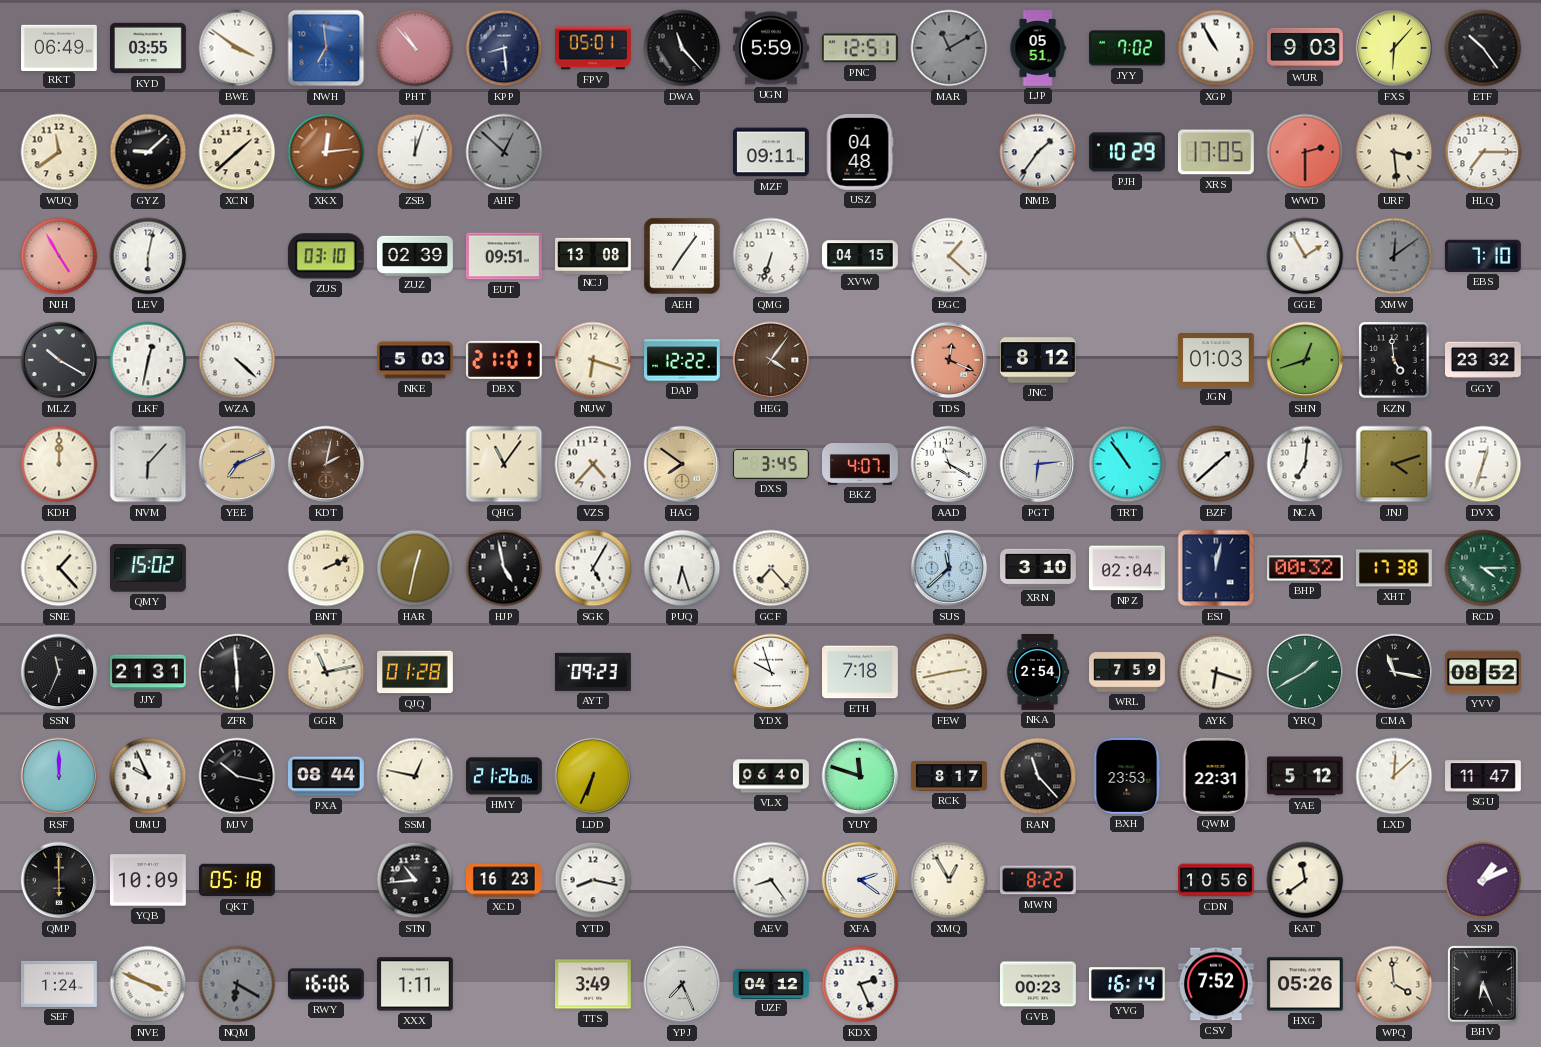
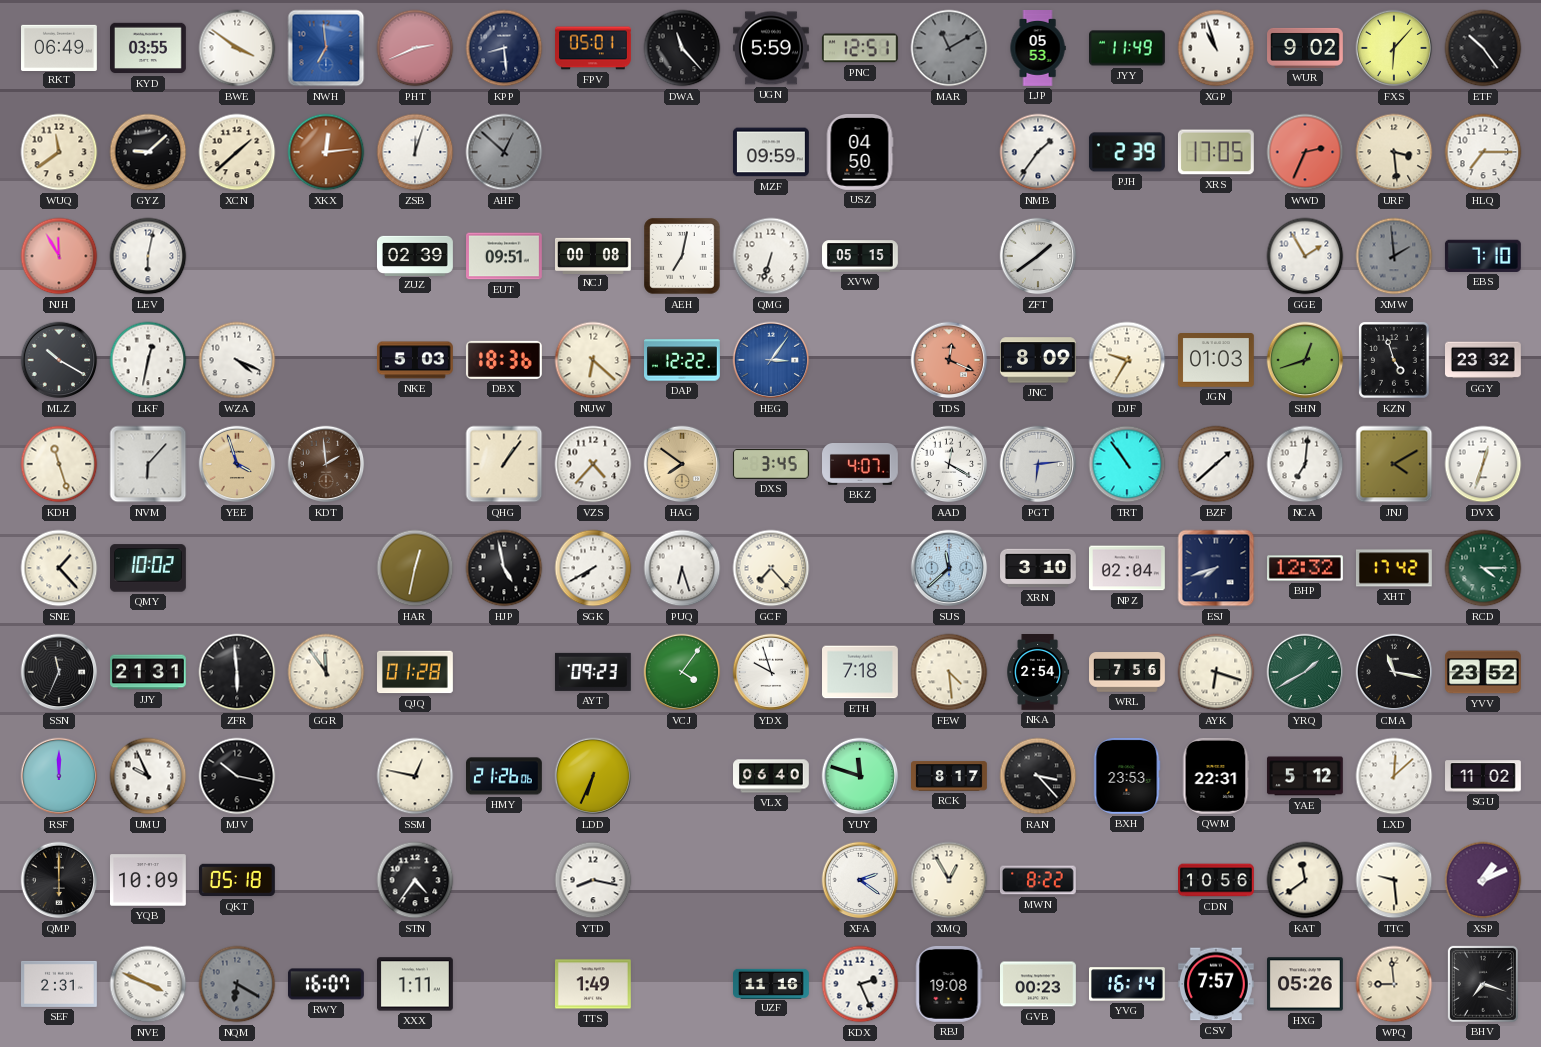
PHT: 10:53 -> 2:41
LJP: 05:51 -> 05:53
JYY: 7:02 -> 11:49
XGP: 10:55 -> 10:57
WUR: 9:03 -> 9:02
MZF: 09:11 -> 09:59
USZ: 04:48 -> 04:50
PJH: 10:29 -> 2:39
WWD: 2:30 -> 2:34
NJH: 4:55 -> 11:55
ZUS: 03:10 -> none
NCJ: 13:08 -> 00:08
AEH: 7:06 -> 7:02
XVW: 04:15 -> 05:15
BGC: 1:22 -> none
ZFT: none -> 1:39
XMW: 12:09 -> 1:59
WZA: 4:22 -> 4:19
DBX: 21:01 -> 18:36
NUW: 6:18 -> 6:22
HEG: 4:06 -> 3:06
HEG dial: brown -> blue
JNC: 8:12 -> 8:09
DJF: none -> 9:35
KZN: 4:59 -> 4:57
KDH: 12:00 -> 11:27
YEE: 7:11 -> 3:57
KDT: 2:02 -> 1:59
QHG: 11:06 -> 1:06
AAD: 11:20 -> 12:20
JNJ: 4:12 -> 4:10
QMY: 15:02 -> 10:02
BNT: 2:11 -> none
SGK: 5:05 -> 7:40
ESJ: 12:02 -> 7:42
BHP: 00:32 -> 12:32
XHT: 17:38 -> 17:42
GGR: 11:13 -> 11:54
VCJ: none -> 4:06
FEW: 2:43 -> 4:29
WRL: 7:59 -> 7:56
YVV: 08:52 -> 23:52
PXA: 08:44 -> none
RAN: 11:23 -> 3:23
SGU: 11:47 -> 11:02
STN: 10:44 -> 4:36
XCD: 16:23 -> none
AEV: 8:24 -> none
TTC: none -> 9:29
SEF: 1:24 -> 2:31
RWY: 16:06 -> 16:07
TTS: 3:49 -> 1:49
YPJ: 7:26 -> none
UZF: 04:12 -> 11:16
RBJ: none -> 19:08
CSV: 7:52 -> 7:57
WPQ: 3:59 -> 8:59
BHV: 6:26 -> 7:18
